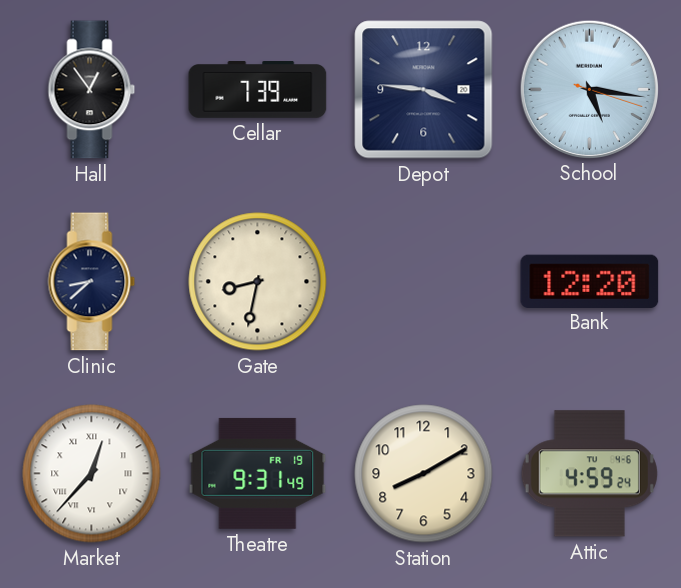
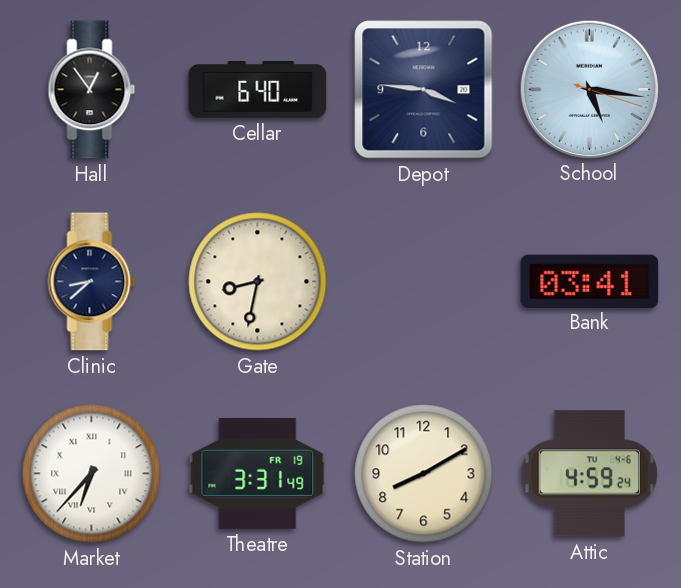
Cellar: 7:39 -> 6:40
Bank: 12:20 -> 03:41
Market: 12:37 -> 6:37
Theatre: 9:31 -> 3:31
